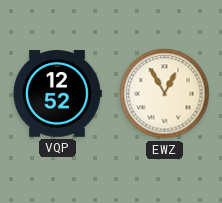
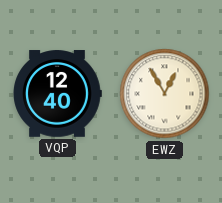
VQP: 12:52 -> 12:40
